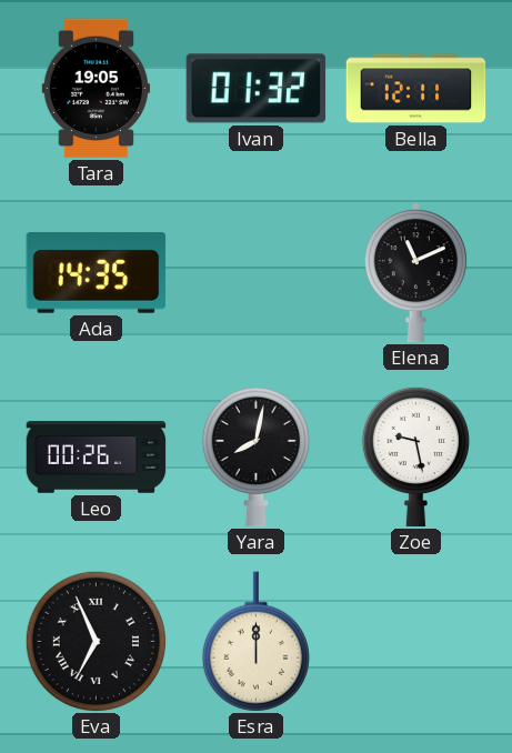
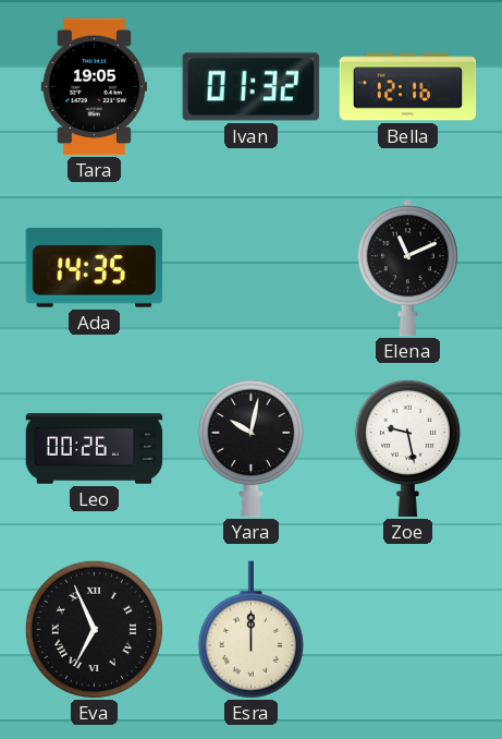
Bella: 12:11 -> 12:16
Yara: 8:02 -> 10:02
